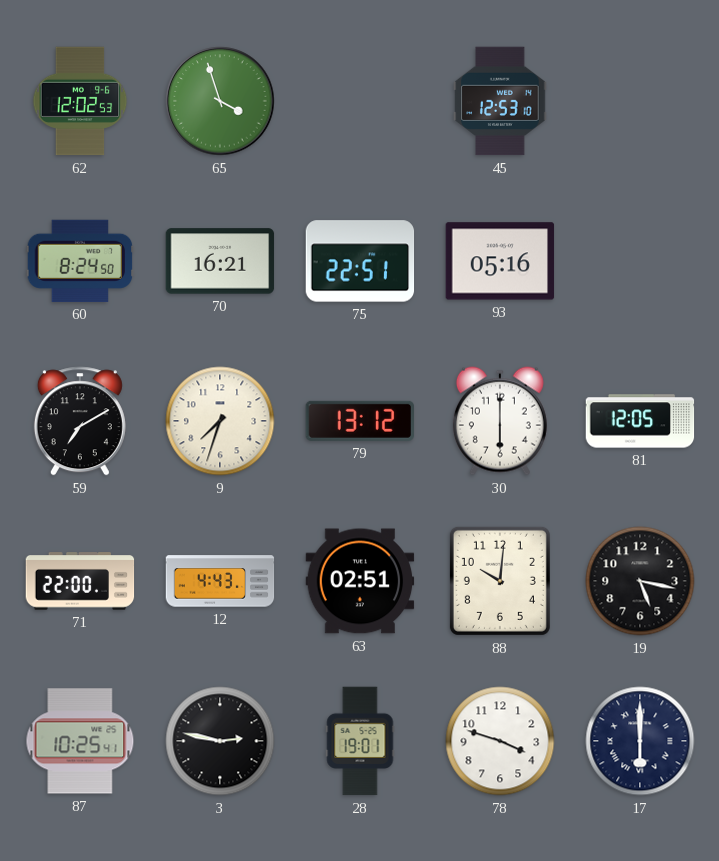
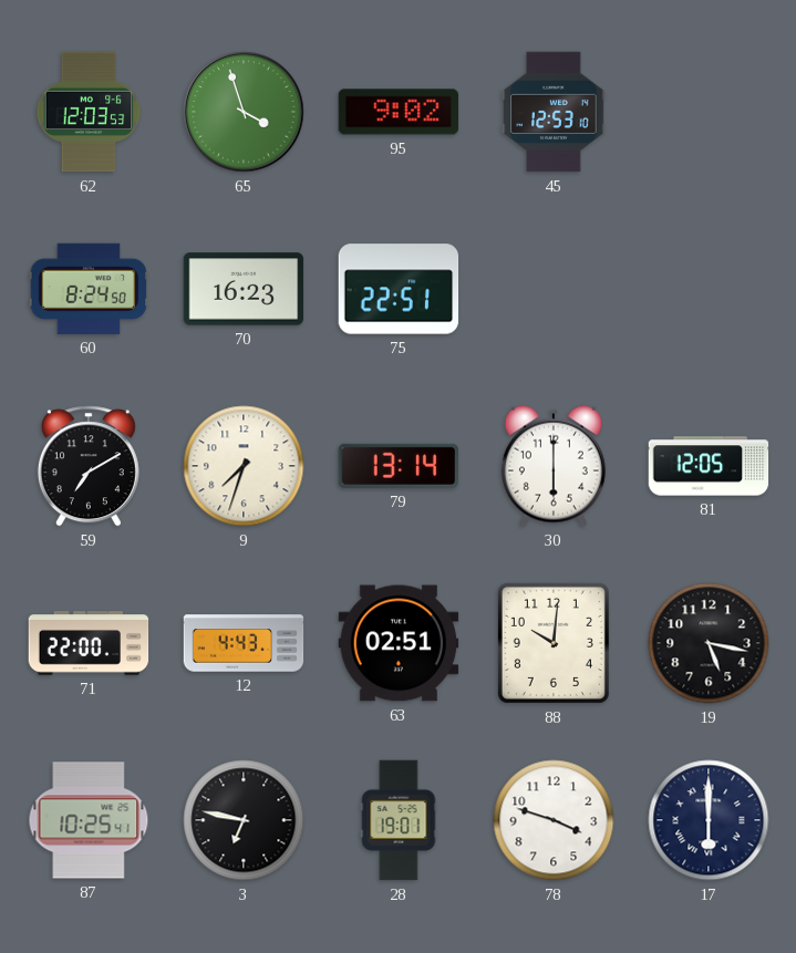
62: 12:02 -> 12:03
95: none -> 9:02
70: 16:21 -> 16:23
93: 05:16 -> none
79: 13:12 -> 13:14
3: 2:47 -> 6:47
